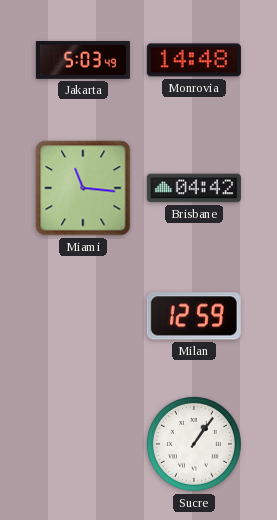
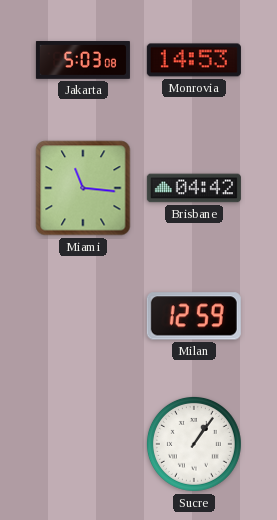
Jakarta: 5:03:49 -> 5:03:08
Monrovia: 14:48 -> 14:53
